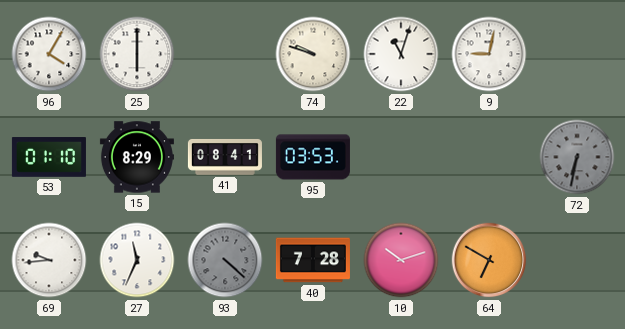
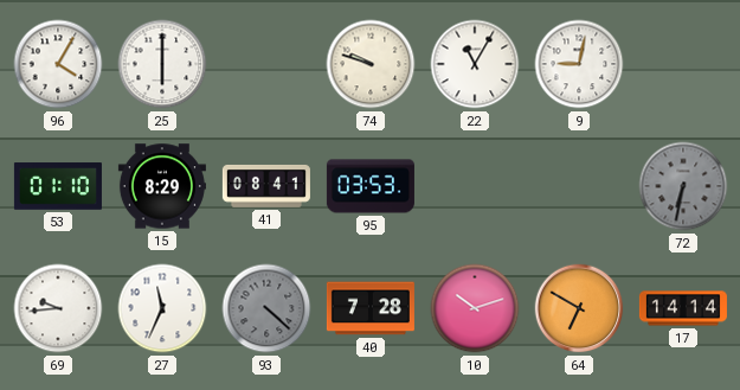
22: 11:03 -> 11:05
17: none -> 14:14
